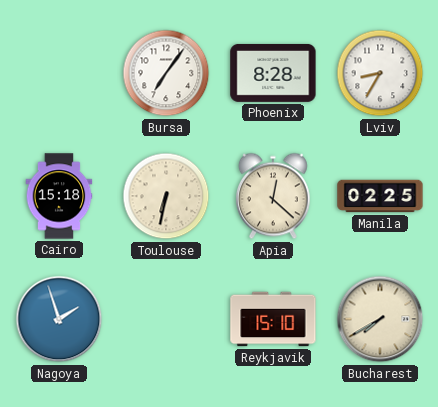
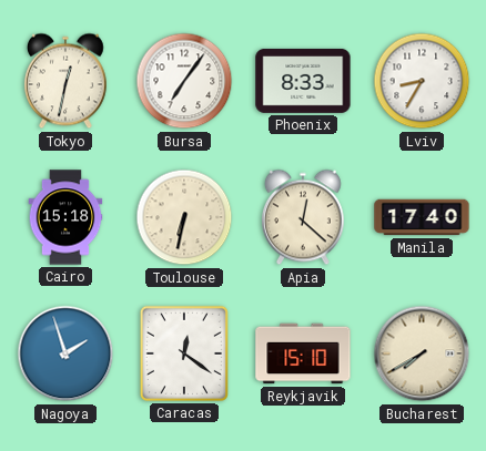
Tokyo: none -> 12:32
Phoenix: 8:28 -> 8:33
Manila: 02:25 -> 17:40
Caracas: none -> 12:21
